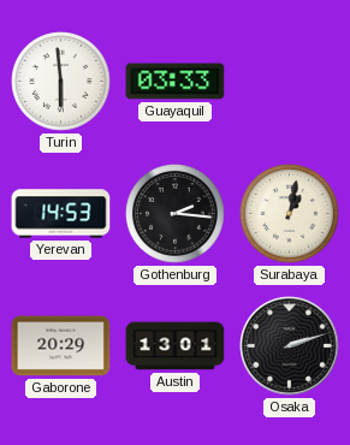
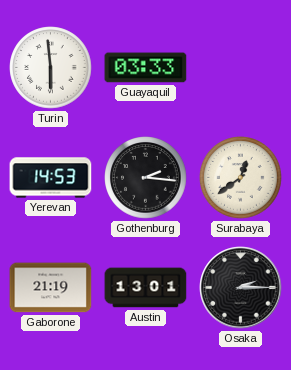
Surabaya: 1:02 -> 12:39
Gaborone: 20:29 -> 21:19
Osaka: 2:12 -> 2:15
